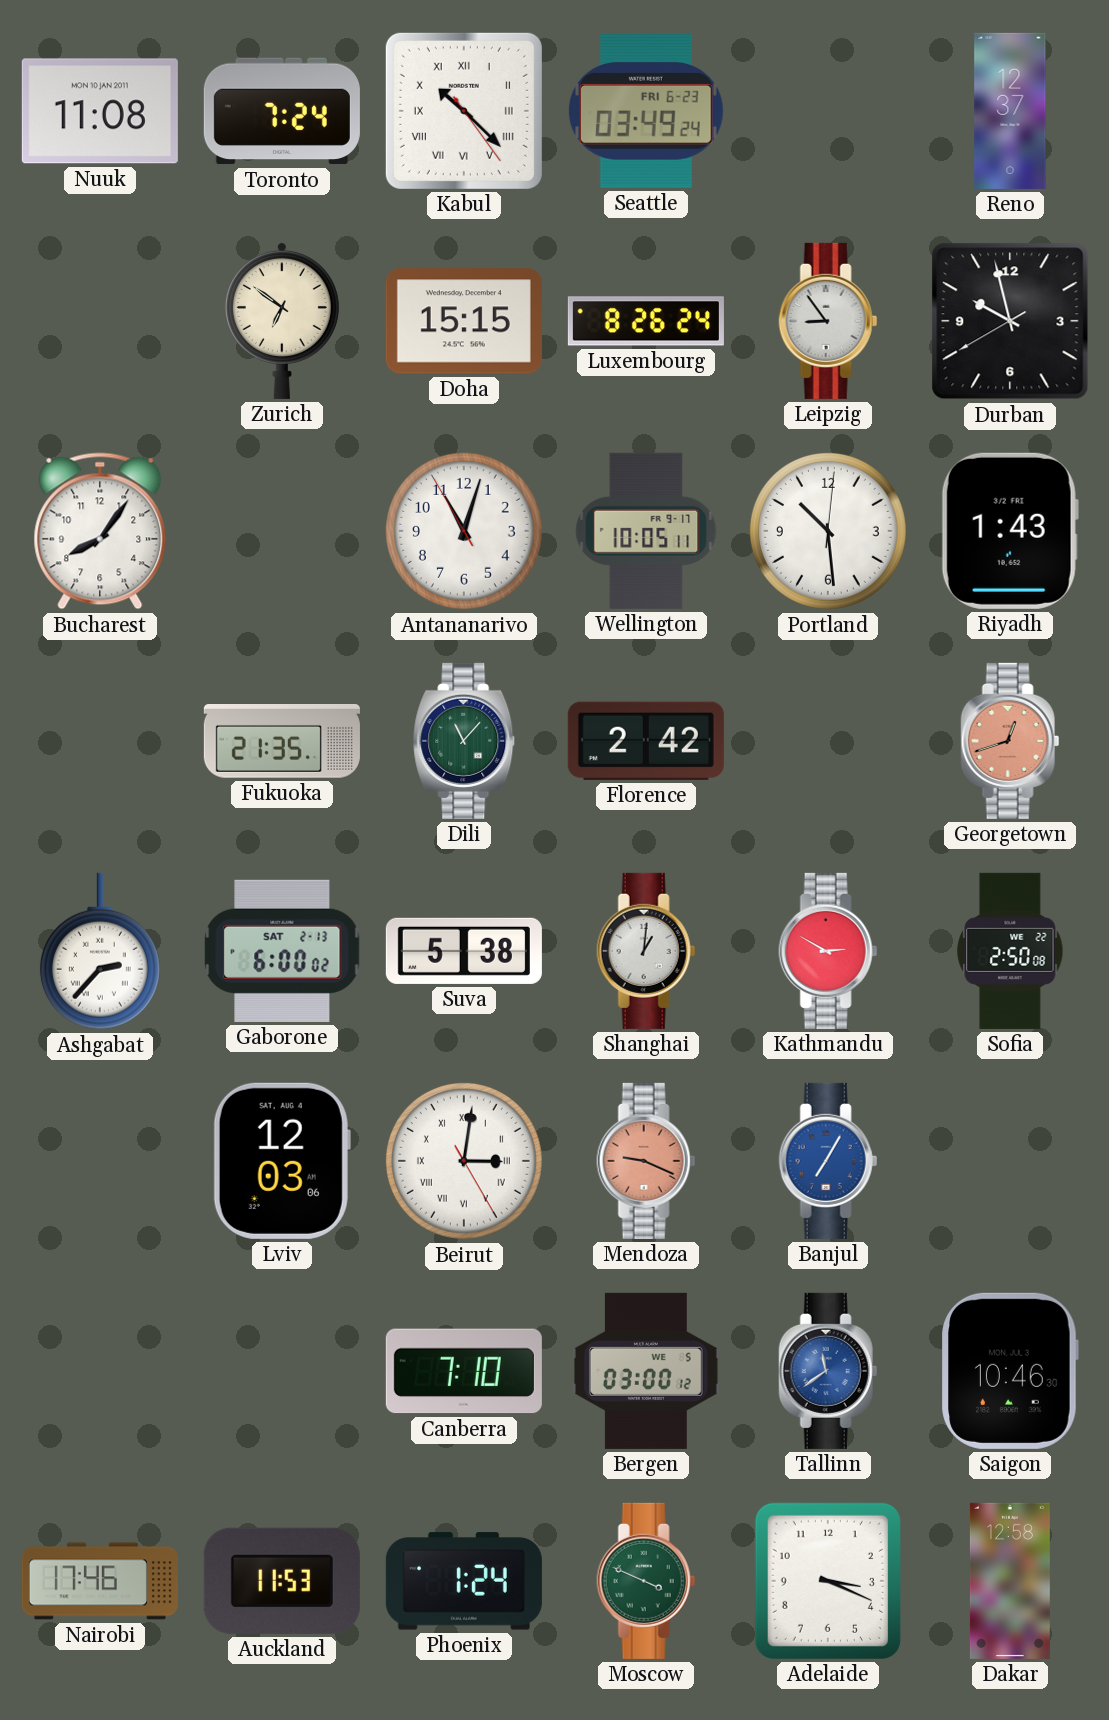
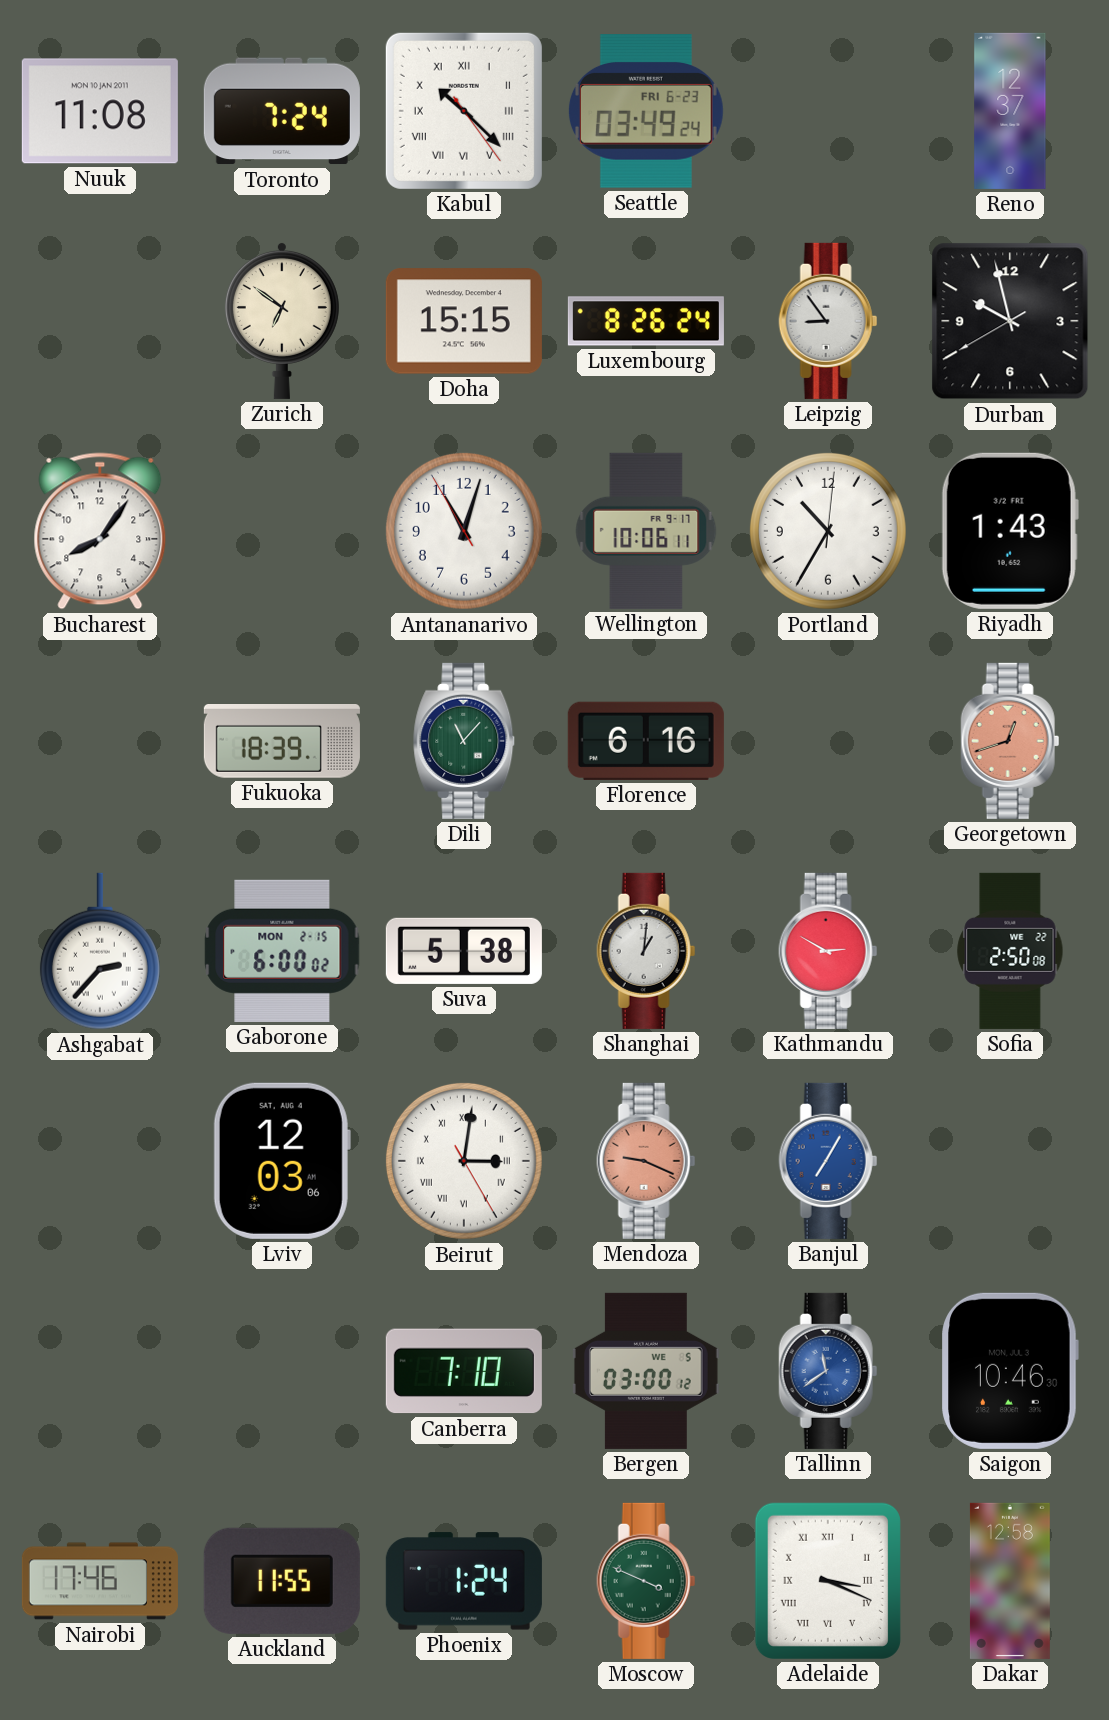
Wellington: 10:05 -> 10:06
Portland: 10:29 -> 10:35
Fukuoka: 21:35 -> 18:39
Florence: 2:42 -> 6:16
Gaborone date: SAT 2-13 -> MON 2-15
Auckland: 11:53 -> 11:55
Adelaide numerals: Arabic -> Roman
